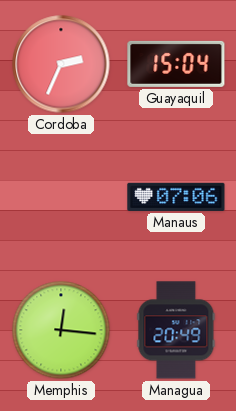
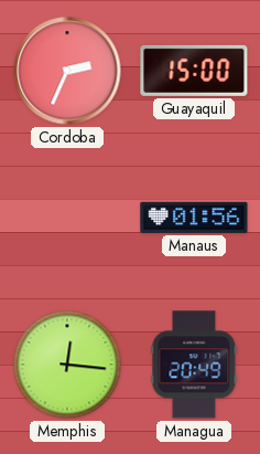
Guayaquil: 15:04 -> 15:00
Manaus: 07:06 -> 01:56
